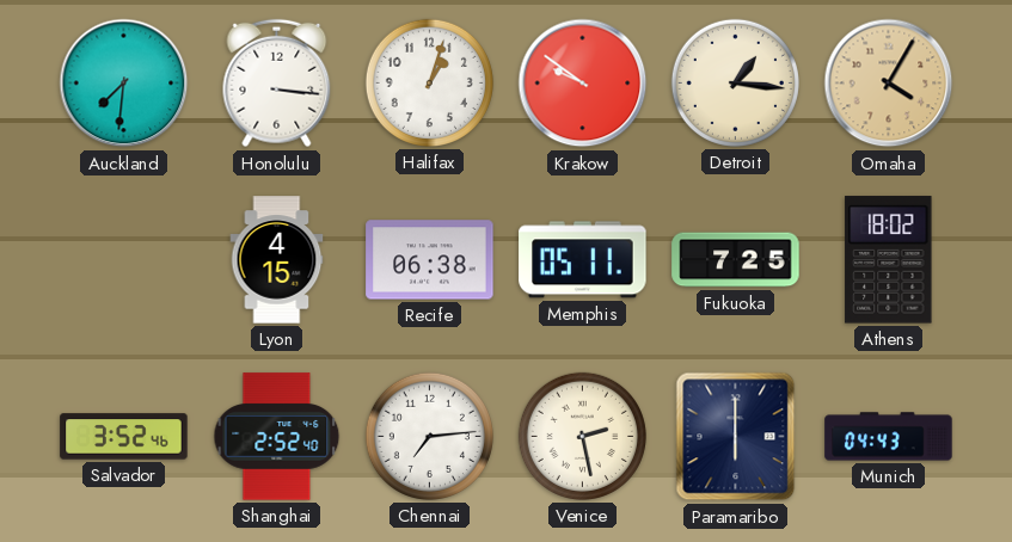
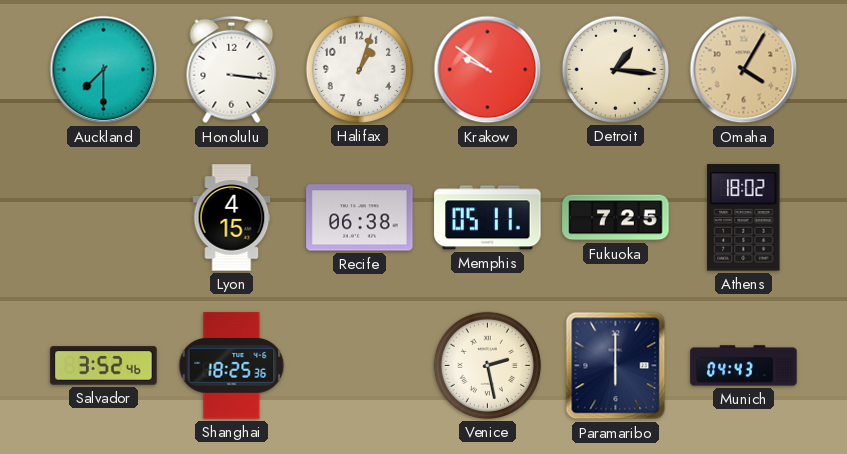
Auckland: 7:31 -> 7:30
Shanghai: 2:52 -> 18:25
Chennai: 7:14 -> none
